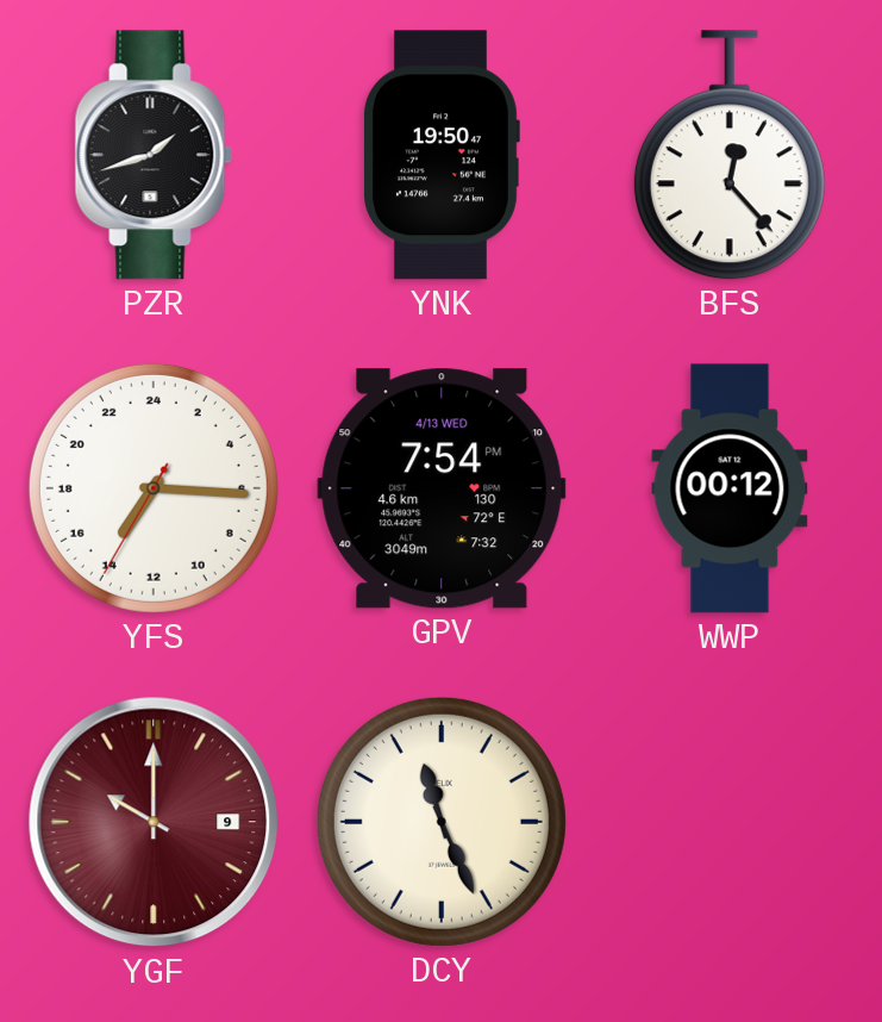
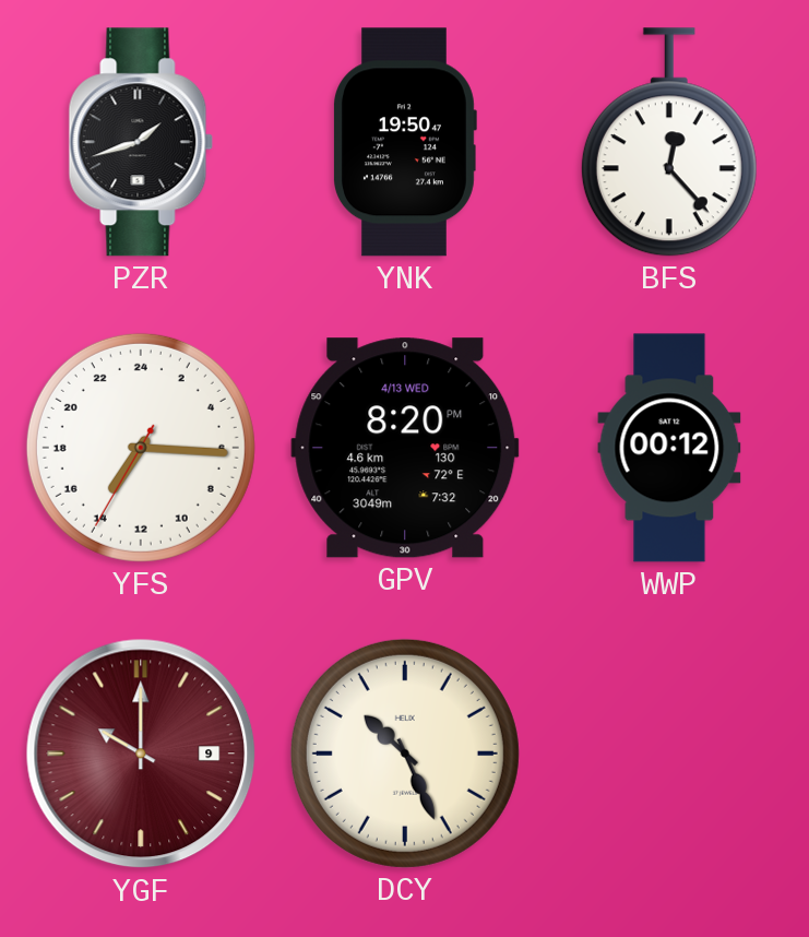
GPV: 7:54 -> 8:20
DCY: 11:26 -> 10:26
